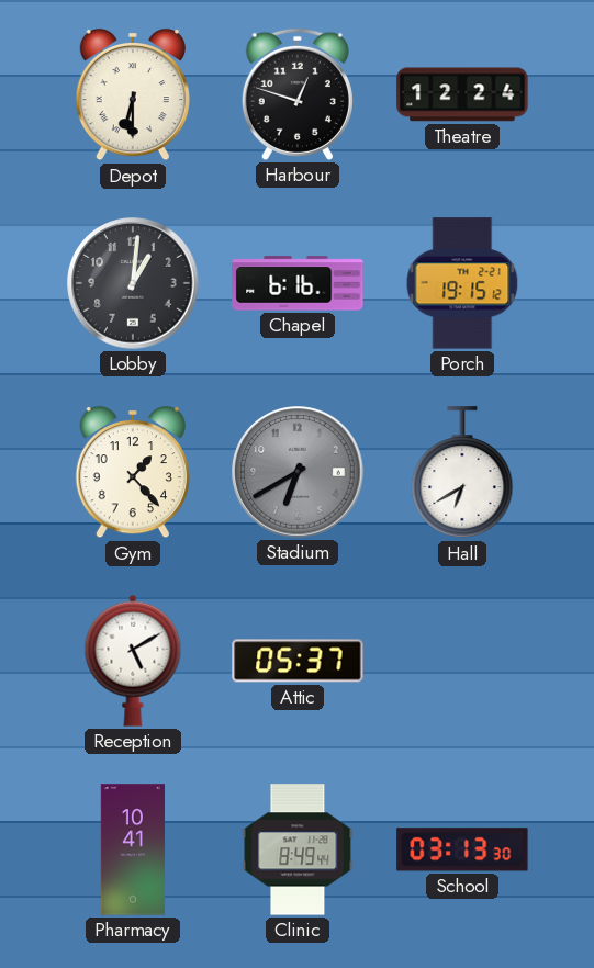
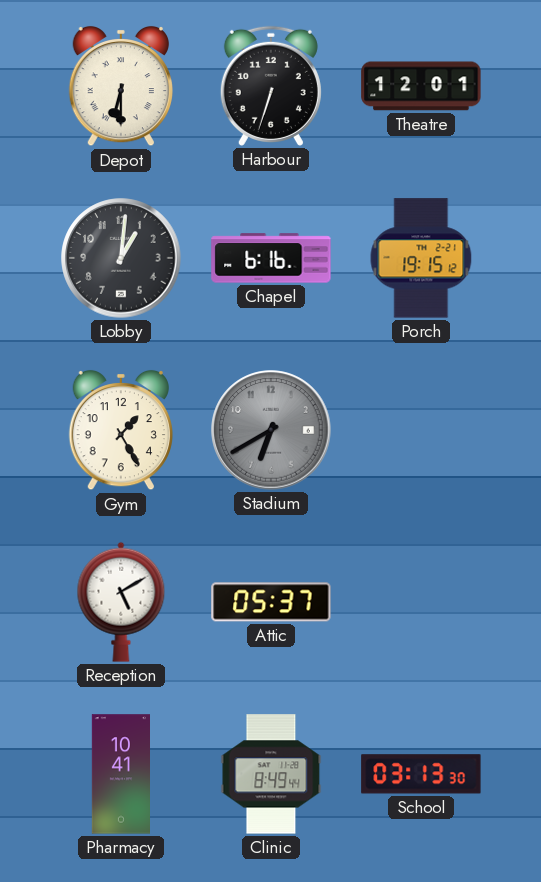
Harbour: 12:48 -> 6:33
Theatre: 12:24 -> 12:01
Gym: 1:23 -> 1:25
Hall: 6:40 -> none
